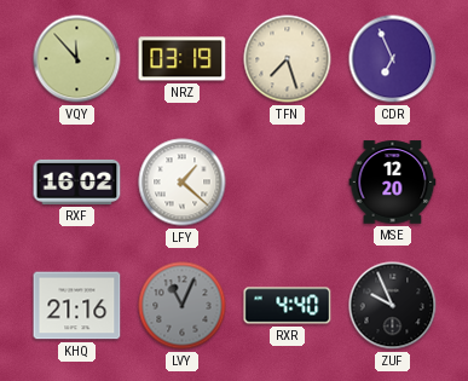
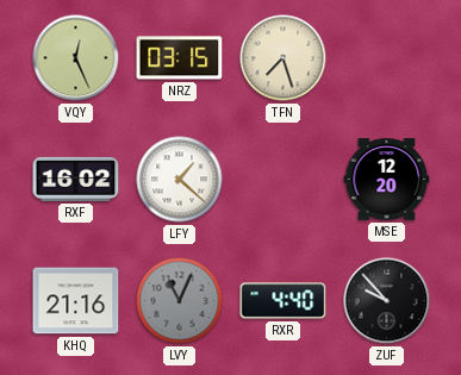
VQY: 11:53 -> 12:26
NRZ: 03:19 -> 03:15
CDR: 6:56 -> none
ZUF: 9:56 -> 9:53
